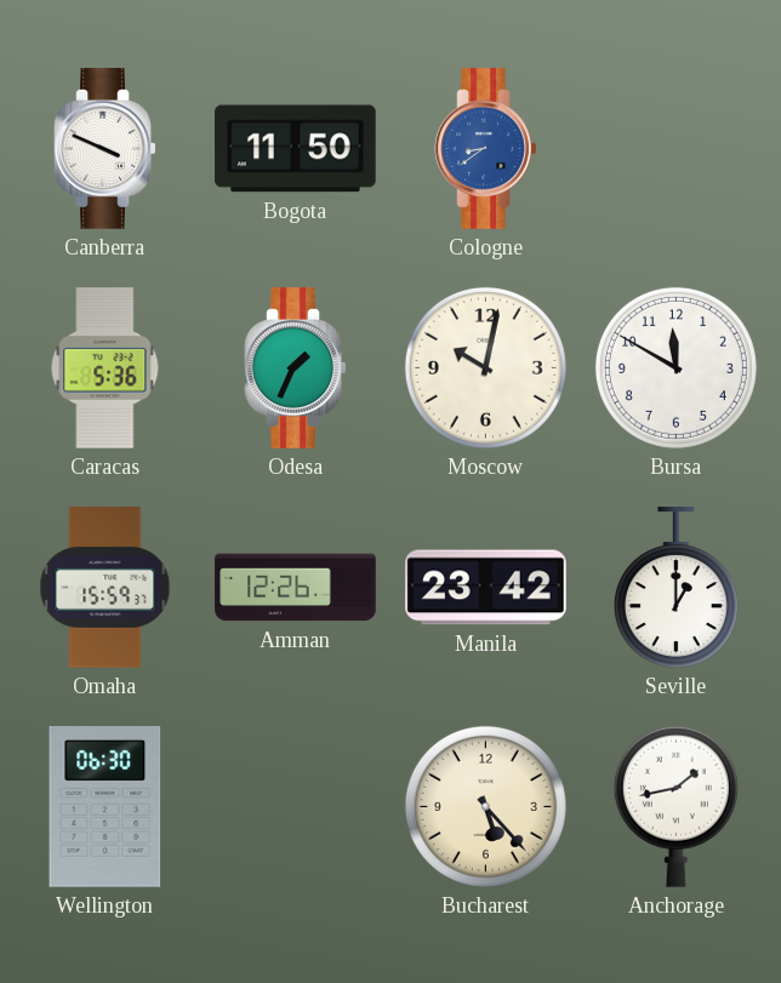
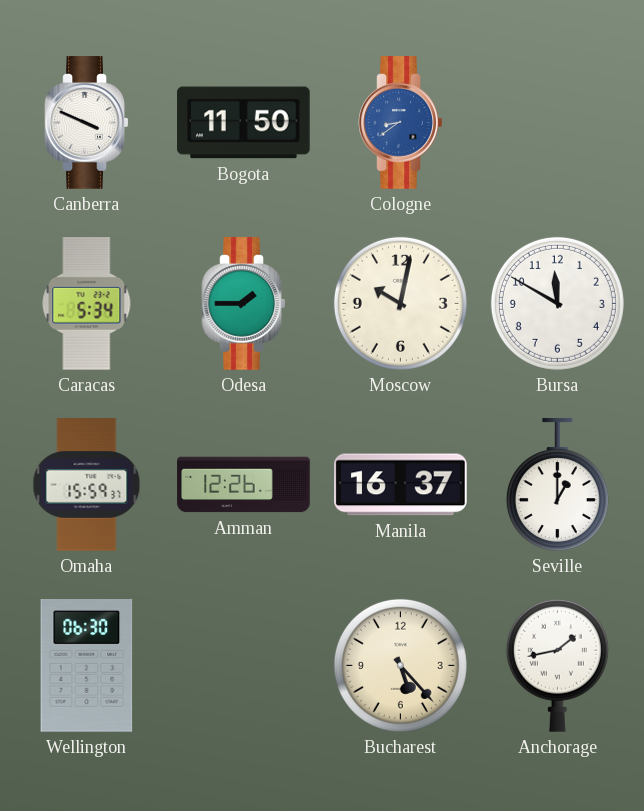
Caracas: 5:36 -> 5:34
Odesa: 1:34 -> 1:45
Manila: 23:42 -> 16:37
